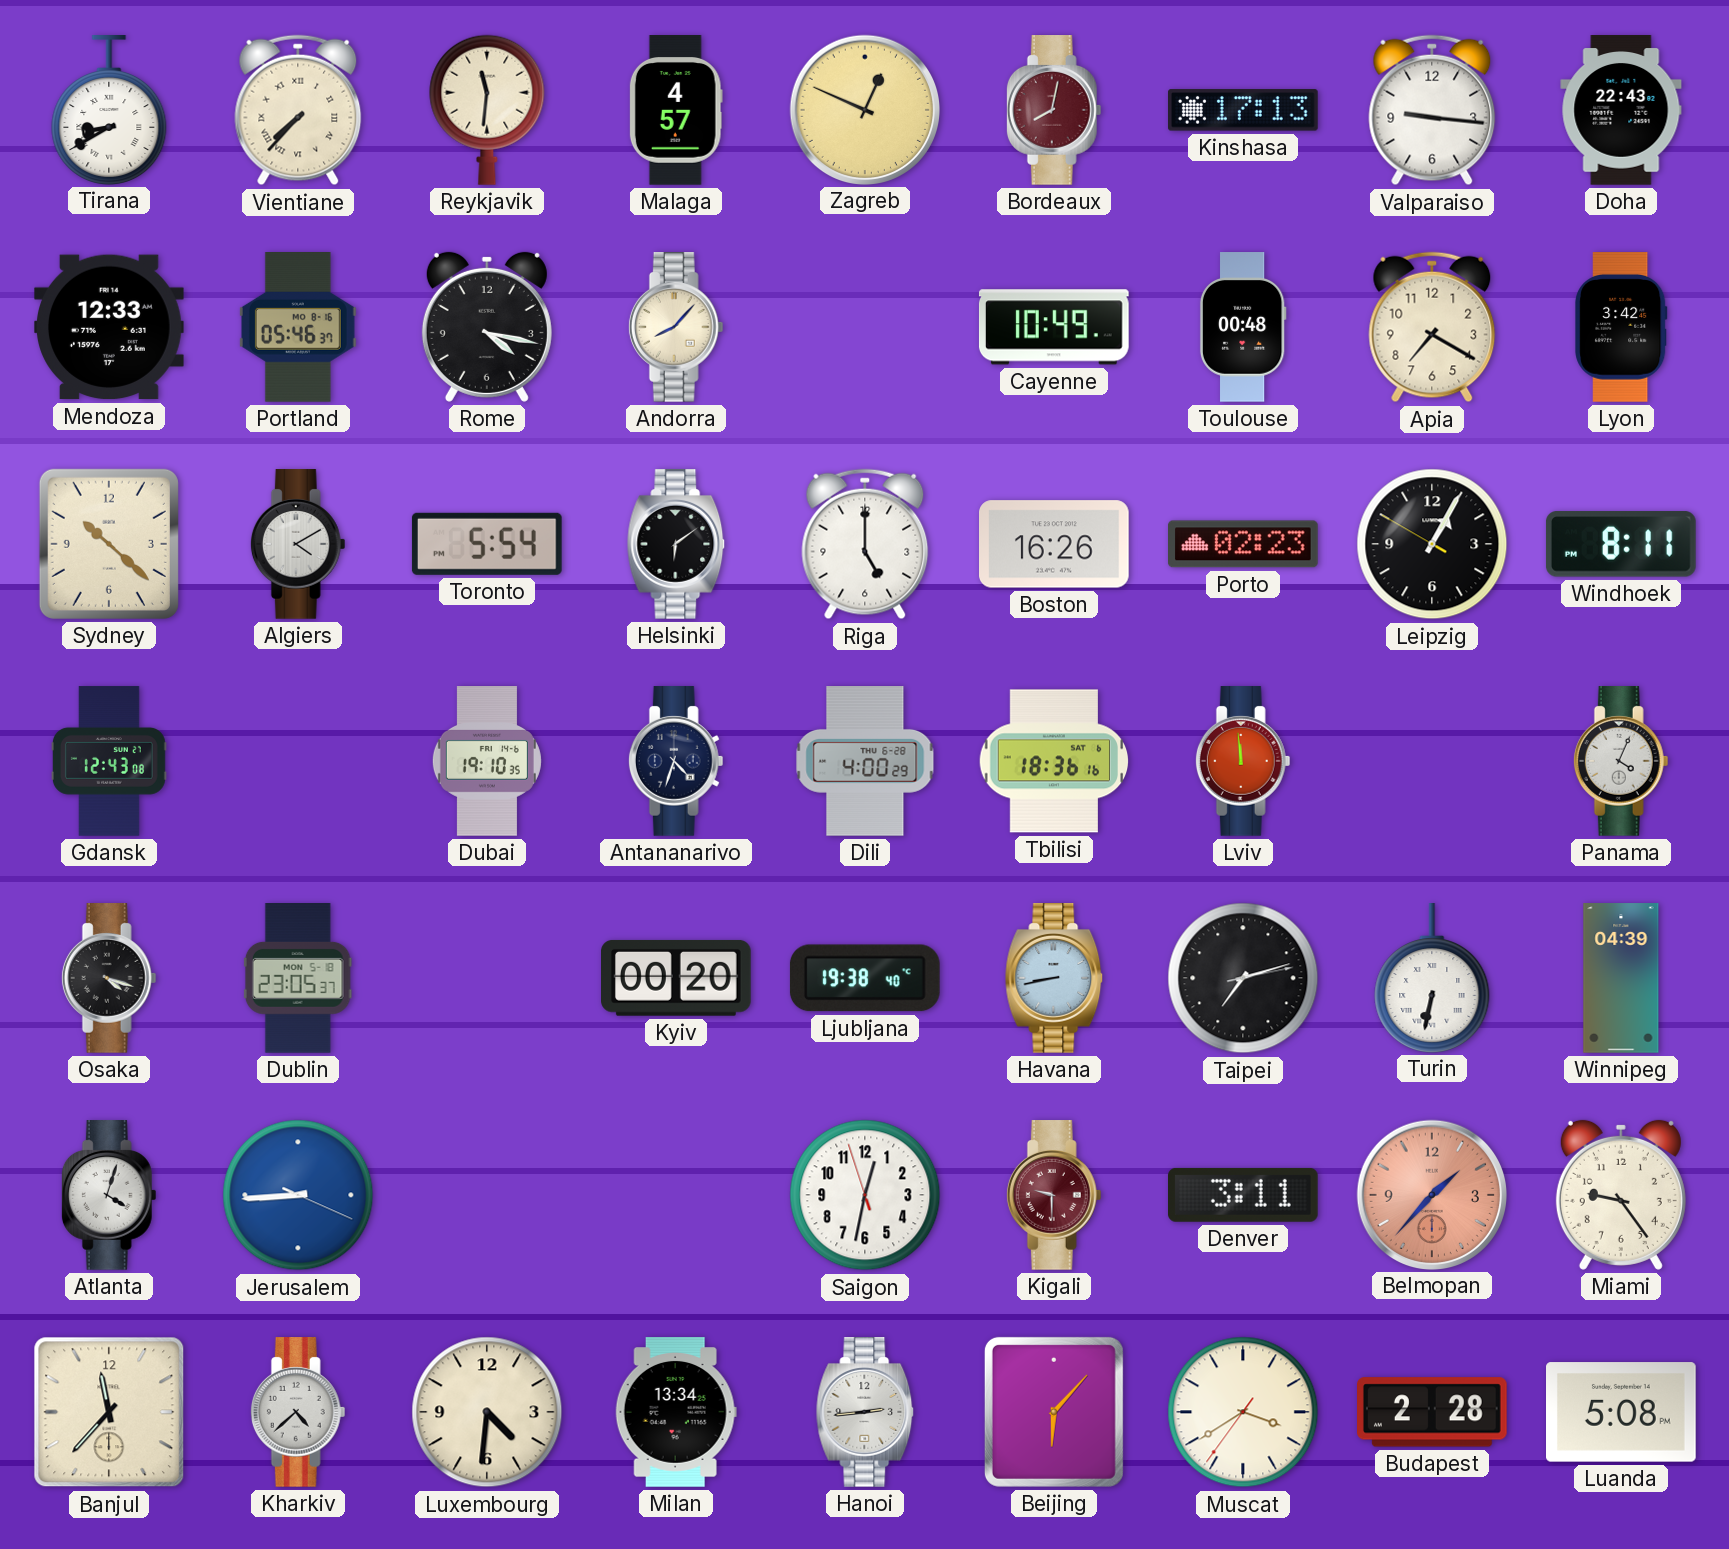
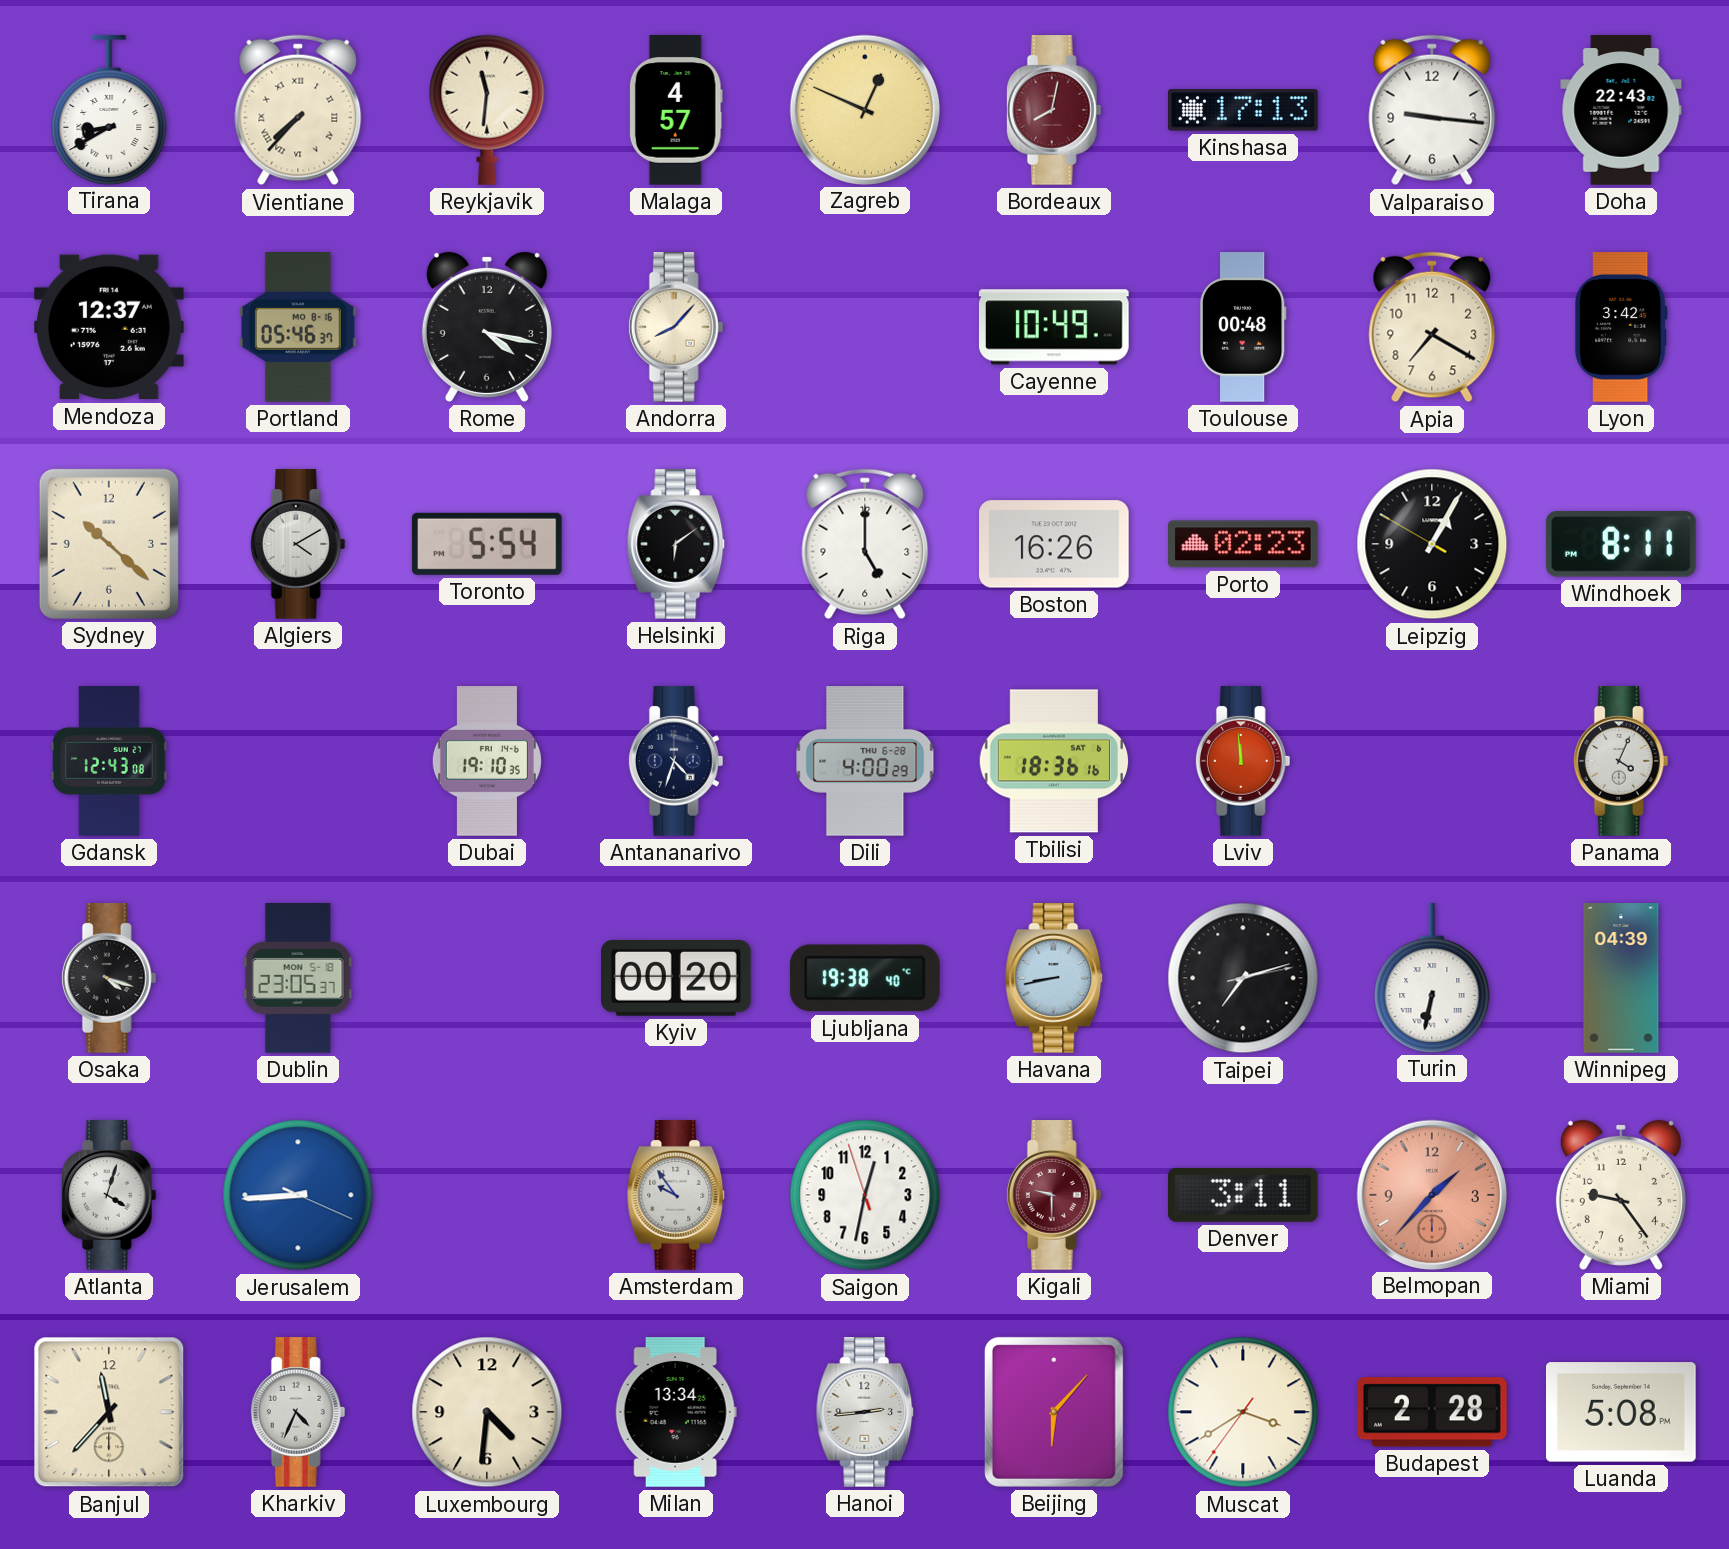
Mendoza: 12:33 -> 12:37
Amsterdam: none -> 9:54
Kharkiv: 4:38 -> 4:34
